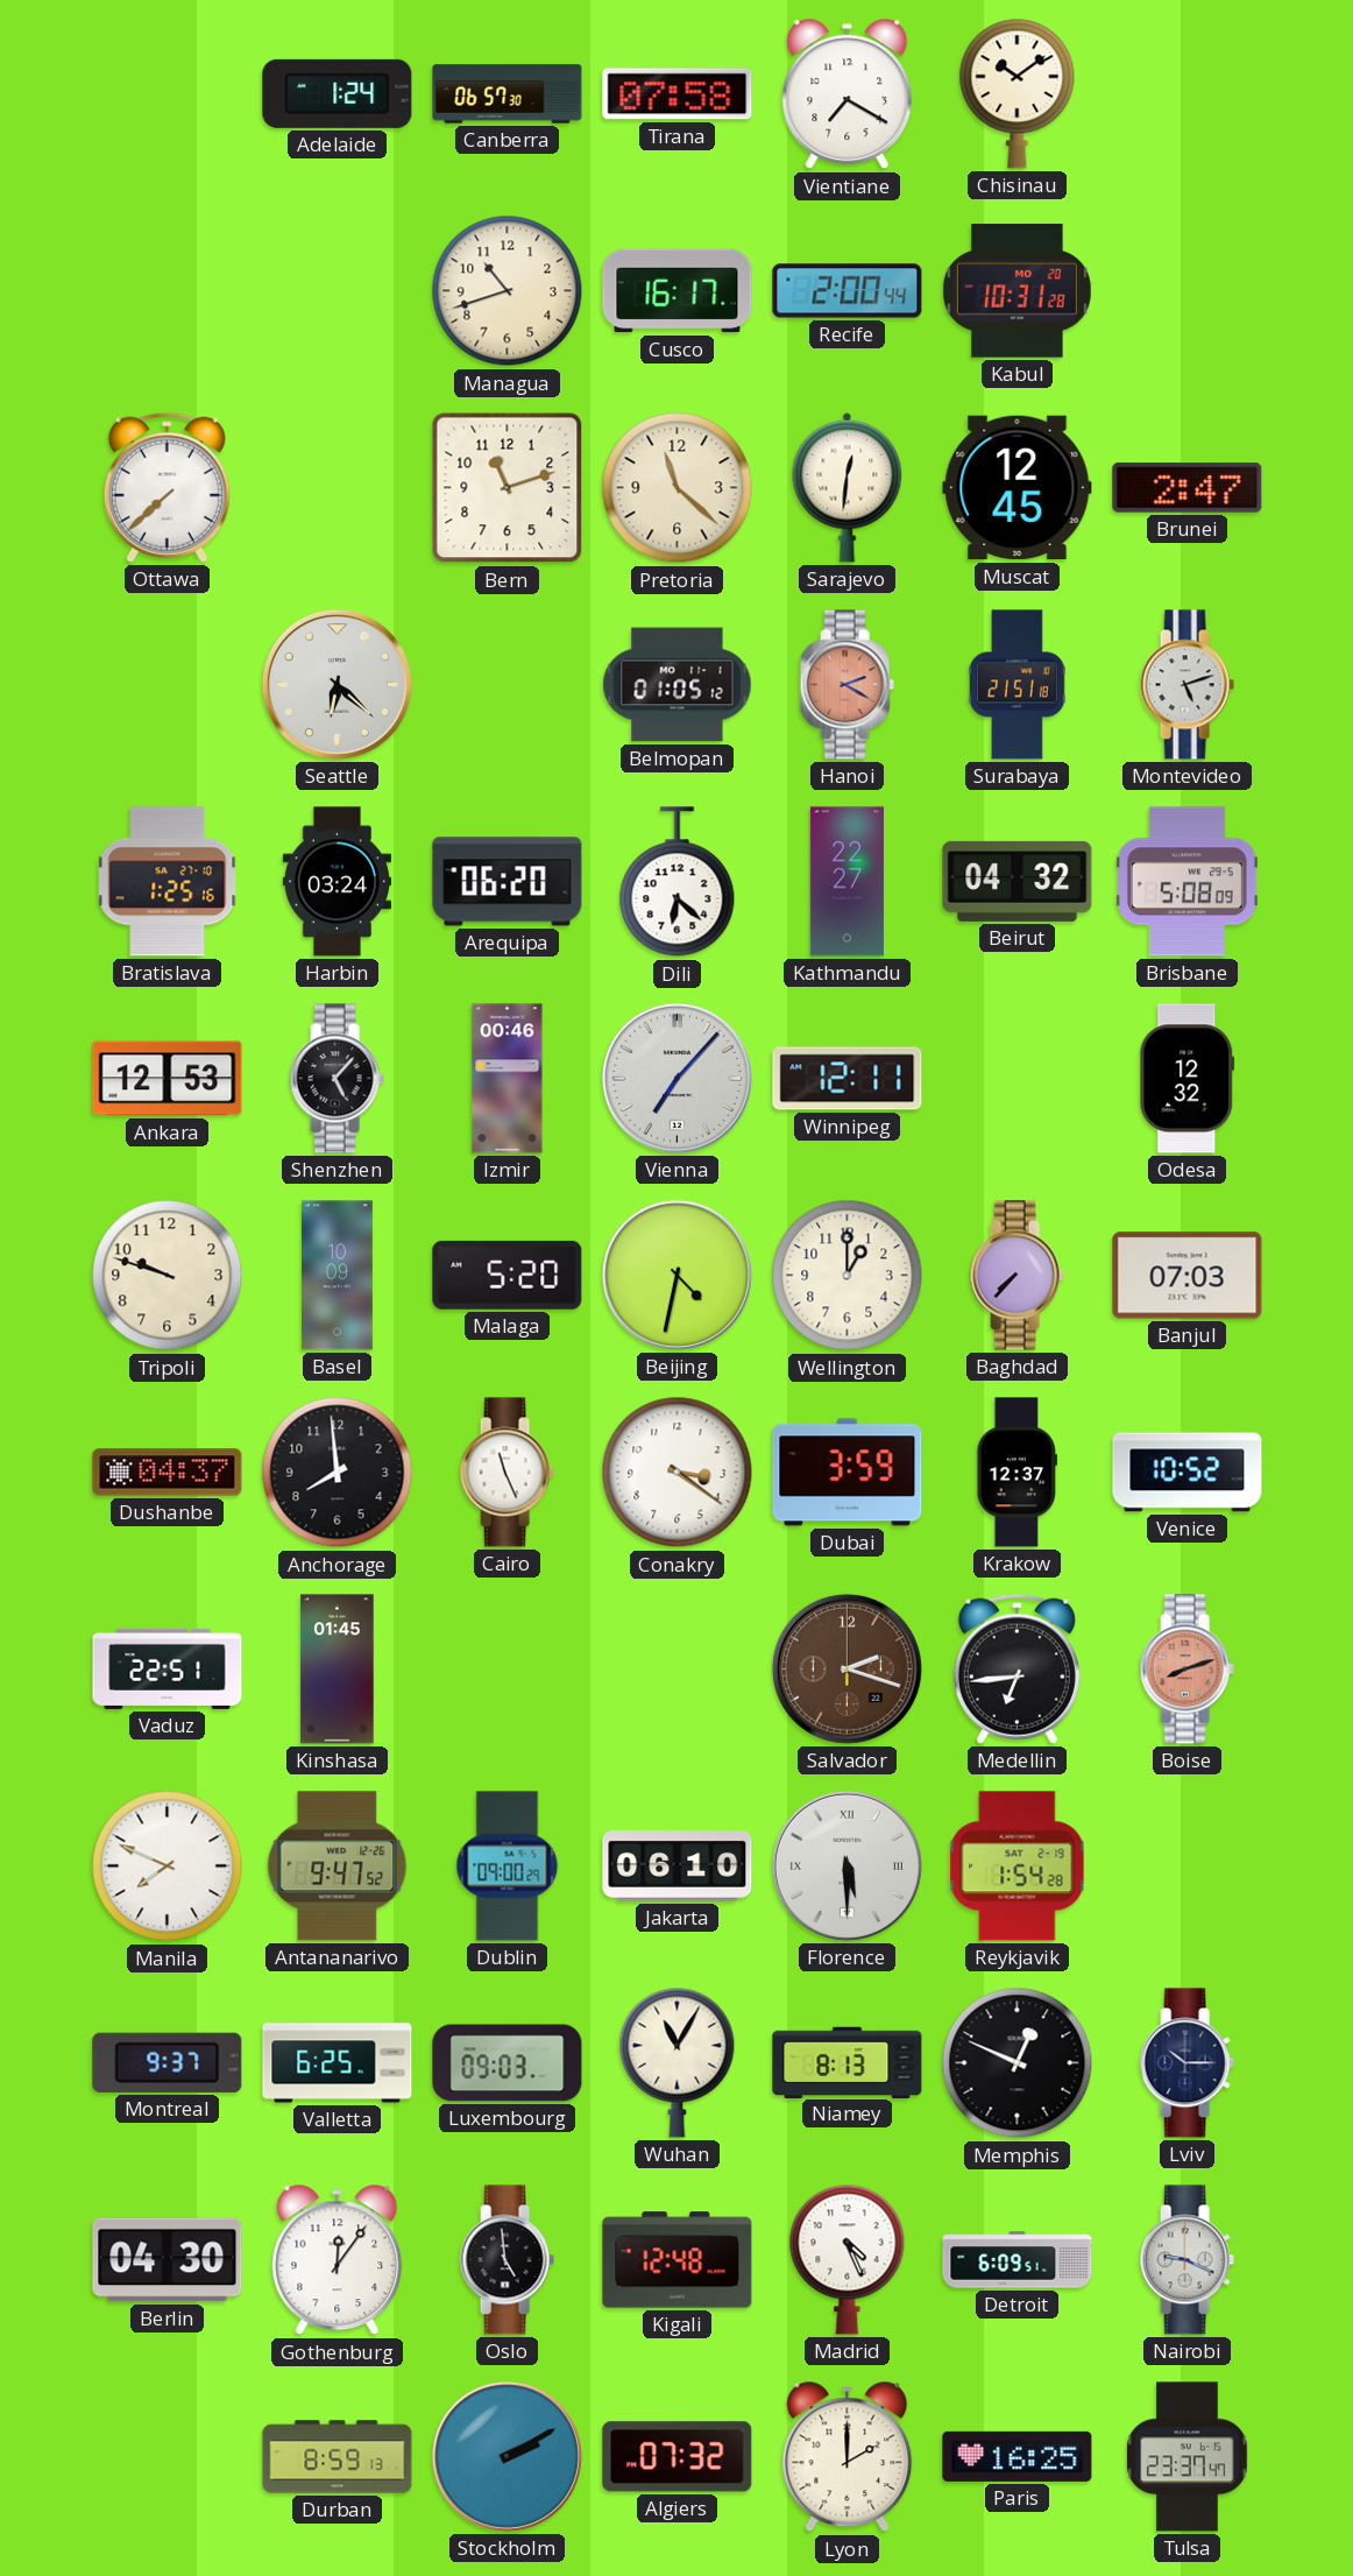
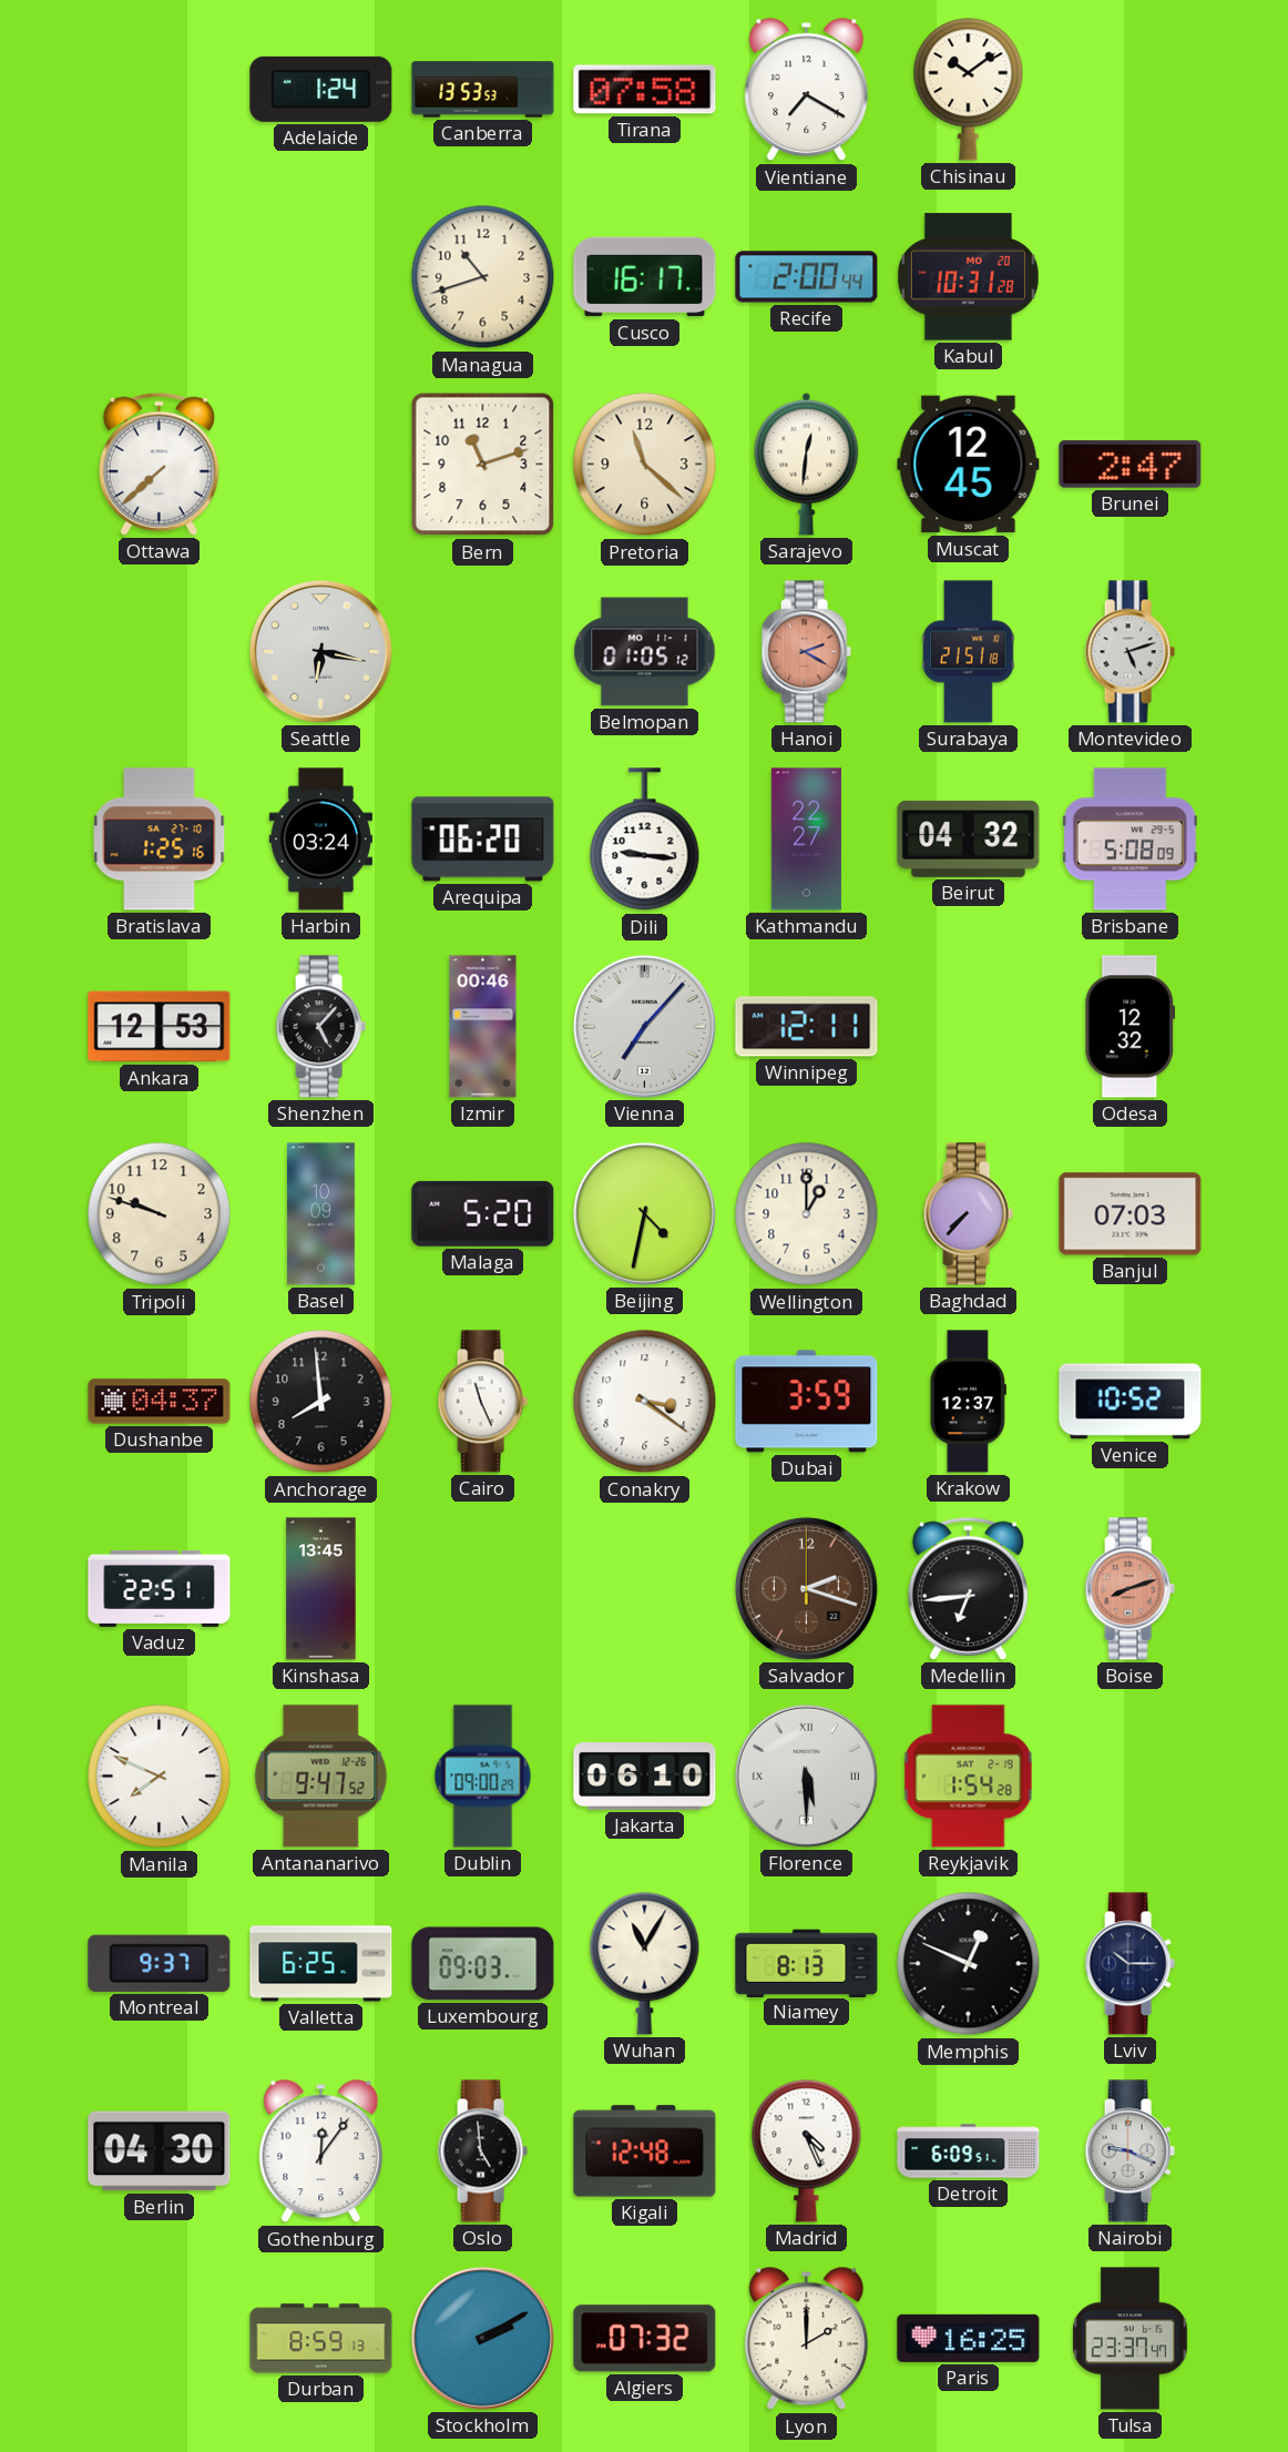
Canberra: 06:57 -> 13:53
Seattle: 6:22 -> 6:17
Dili: 6:22 -> 9:16
Kinshasa: 01:45 -> 13:45
